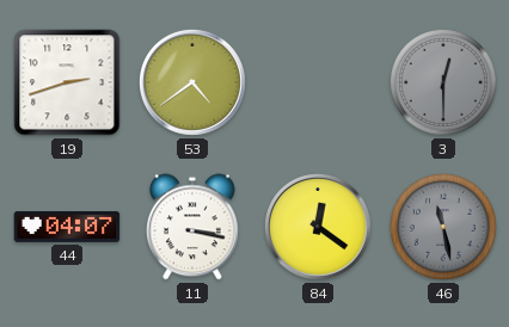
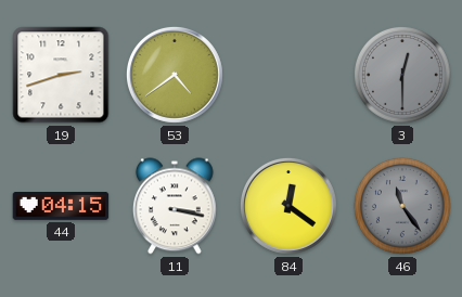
44: 04:07 -> 04:15
46: 11:28 -> 11:24
